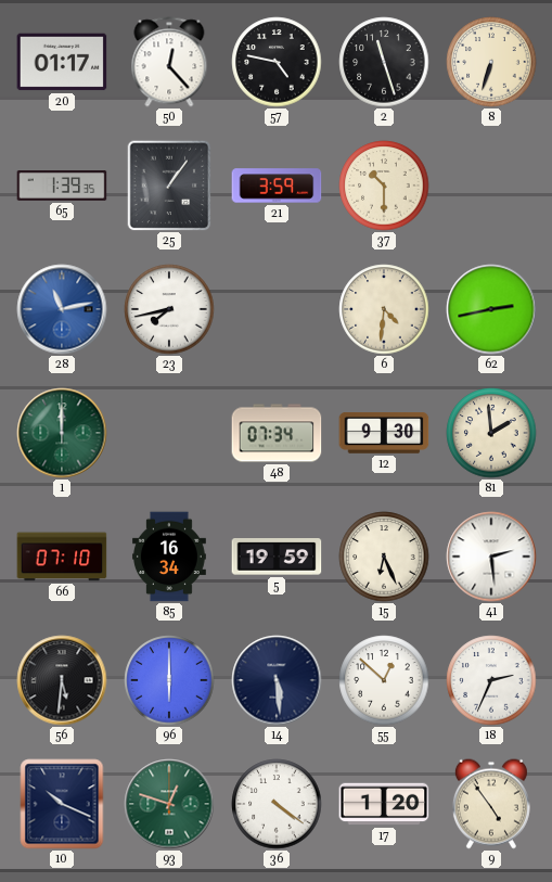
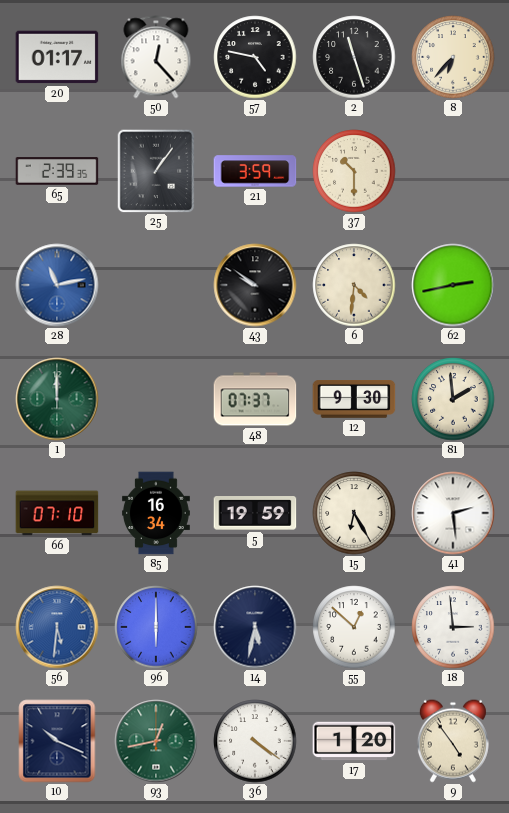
8: 6:33 -> 6:37
65: 1:39 -> 2:39
23: 7:43 -> none
43: none -> 9:51
48: 07:34 -> 07:37
15: 6:26 -> 6:25
56 dial: black -> blue
14: 5:29 -> 5:32
18: 2:34 -> 2:59
93: 12:48 -> 12:43
